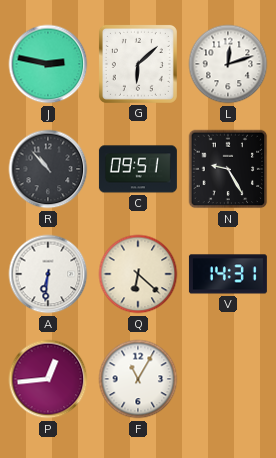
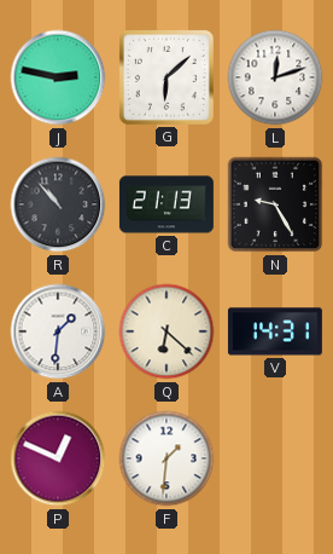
C: 09:51 -> 21:13
A: 6:31 -> 1:31
P: 12:44 -> 12:49
F: 11:05 -> 1:31
